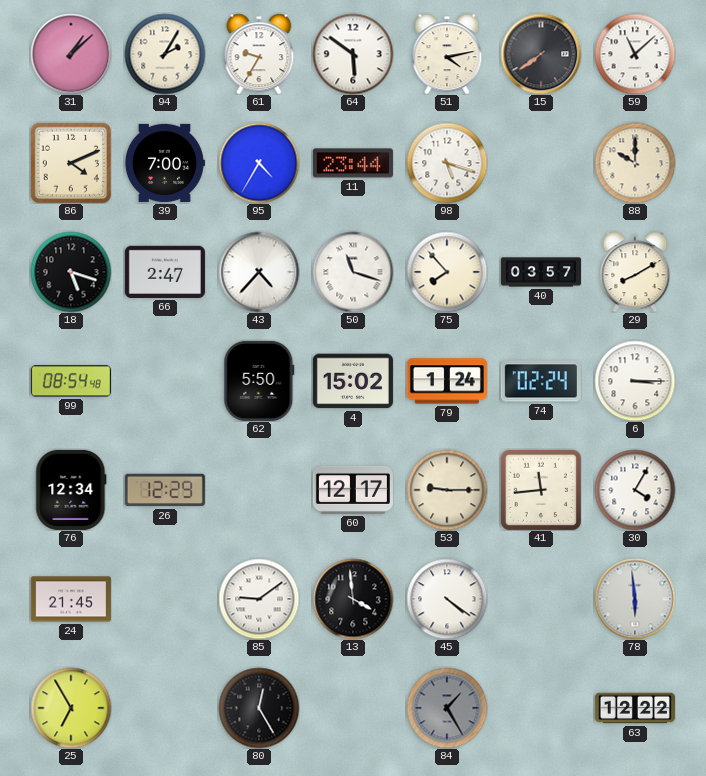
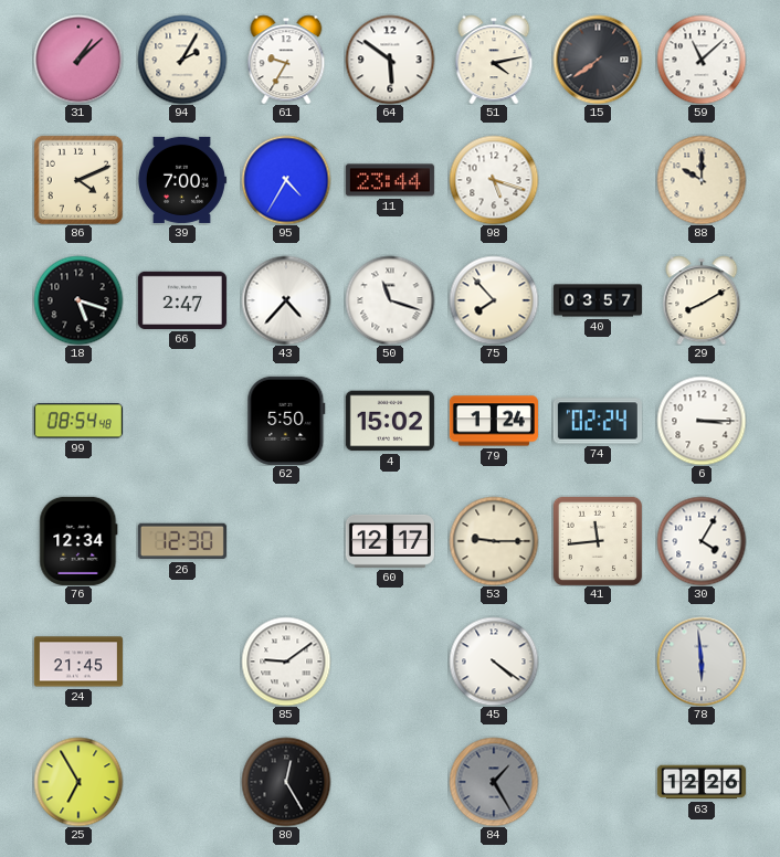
26: 12:29 -> 12:30
13: 3:59 -> none
63: 12:22 -> 12:26
